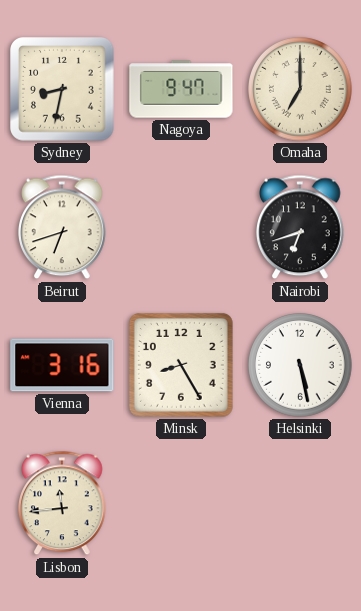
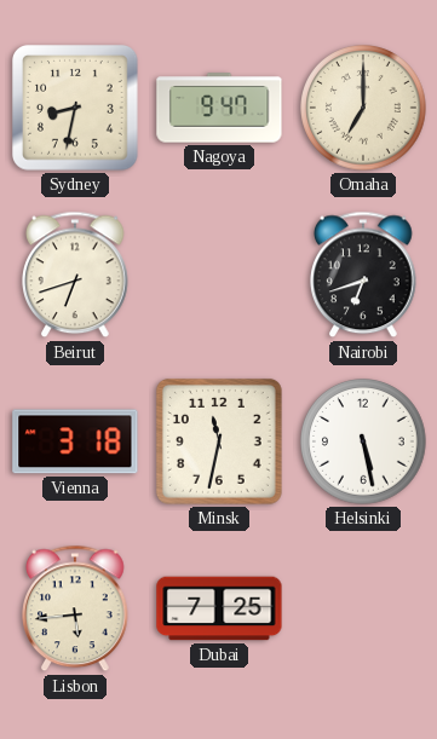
Vienna: 3:16 -> 3:18
Minsk: 8:25 -> 11:32
Lisbon: 11:44 -> 5:44
Dubai: none -> 7:25
